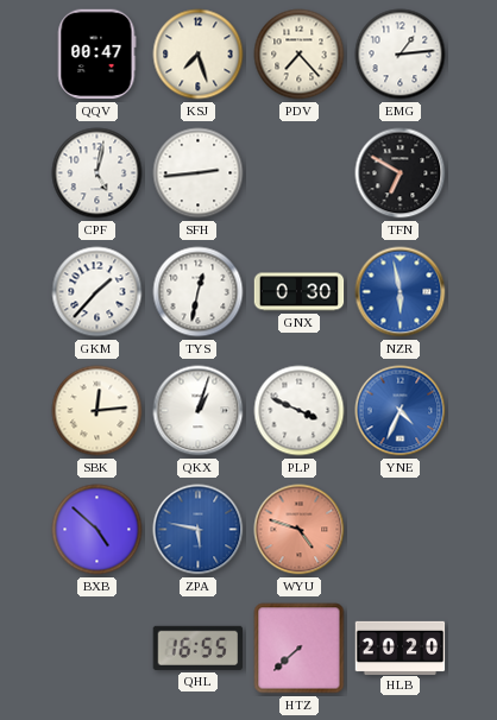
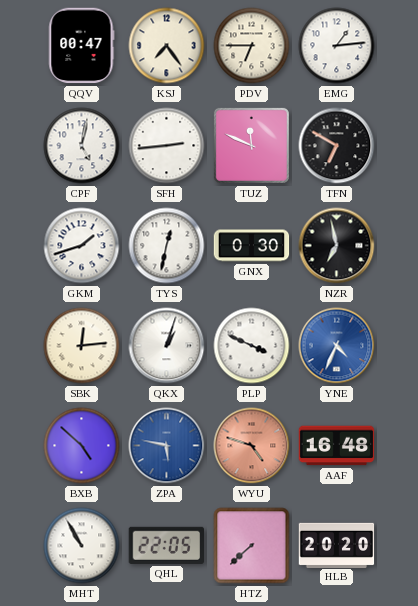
KSJ: 7:27 -> 7:24
PDV: 7:23 -> 6:45
TUZ: none -> 11:49
GKM: 1:37 -> 1:42
NZR: 5:58 -> 6:58
NZR dial: blue -> black
AAF: none -> 16:48
MHT: none -> 10:55
QHL: 16:55 -> 22:05
